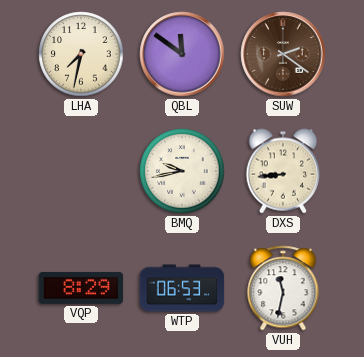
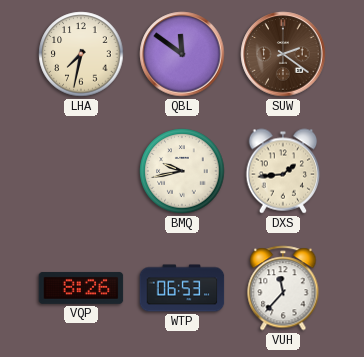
DXS: 8:44 -> 1:44
VQP: 8:29 -> 8:26
VUH: 11:32 -> 11:37
